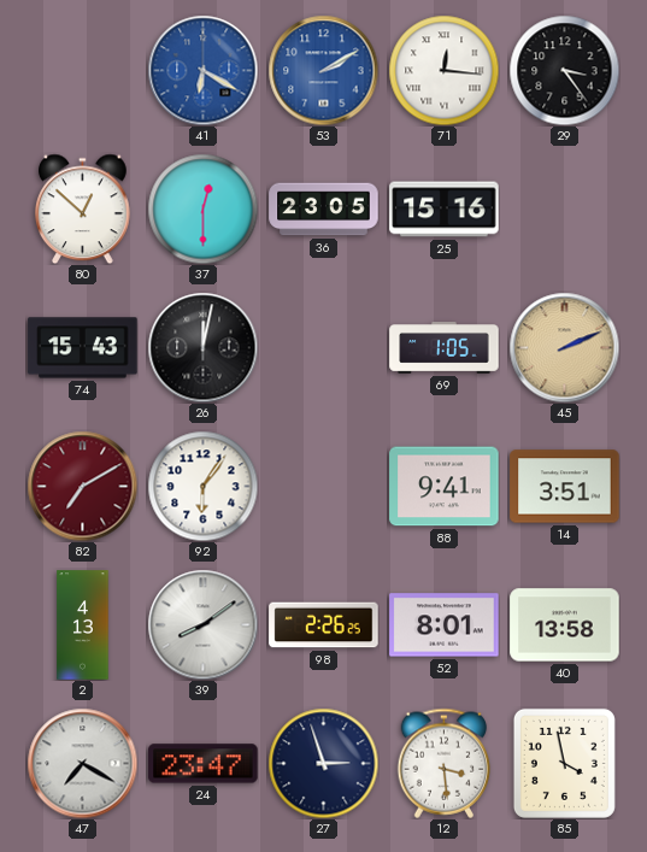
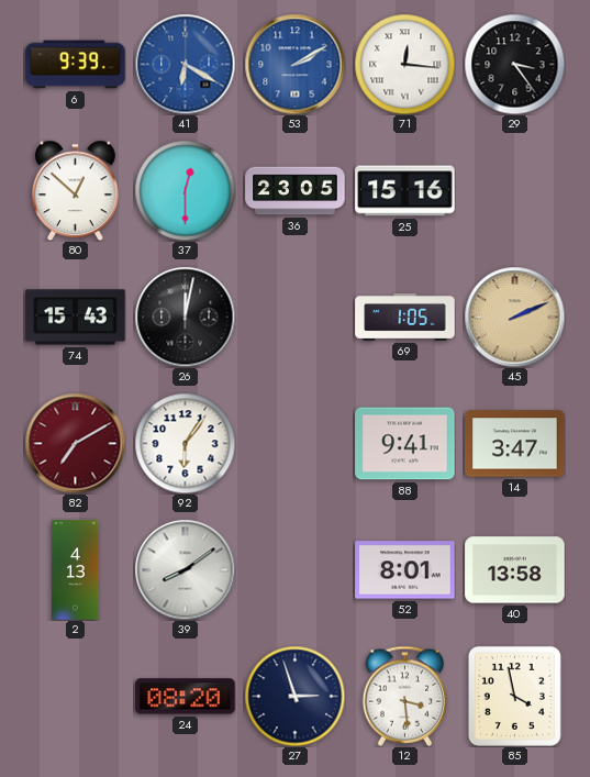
6: none -> 9:39
14: 3:51 -> 3:47
98: 2:26 -> none
47: 7:20 -> none
24: 23:47 -> 08:20
